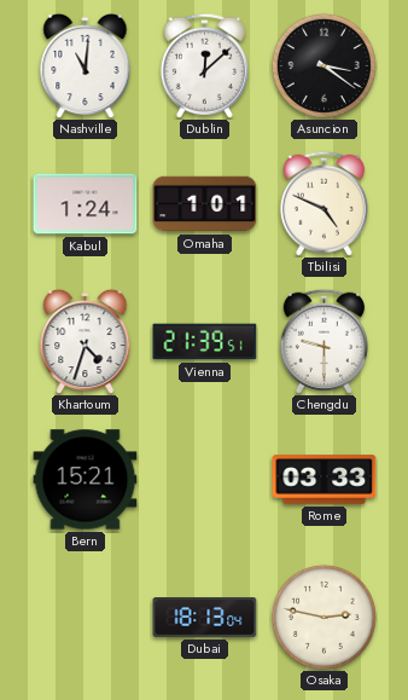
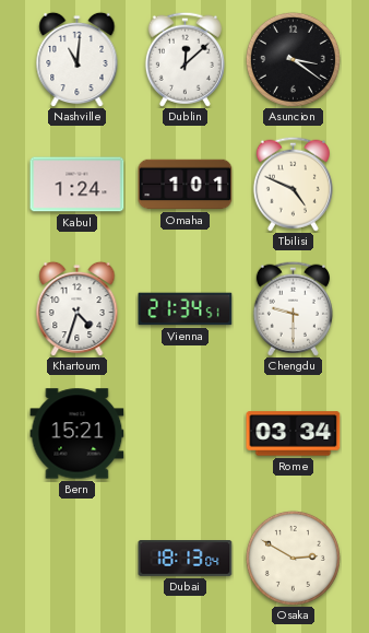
Vienna: 21:39 -> 21:34
Rome: 03:33 -> 03:34
Osaka: 2:47 -> 2:50
